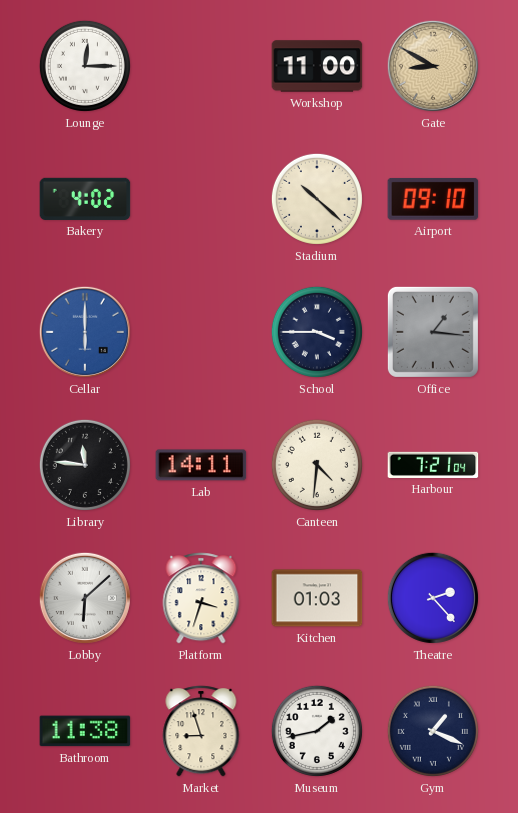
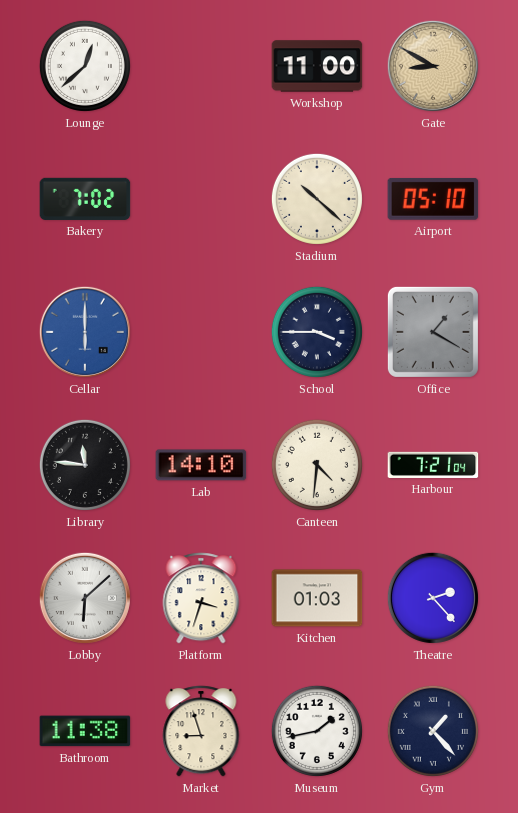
Lounge: 12:15 -> 12:38
Bakery: 4:02 -> 7:02
Airport: 09:10 -> 05:10
Office: 1:16 -> 1:20
Lab: 14:11 -> 14:10
Gym: 1:19 -> 1:23
